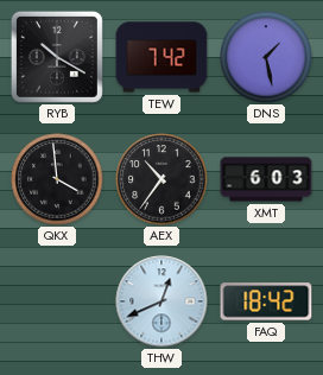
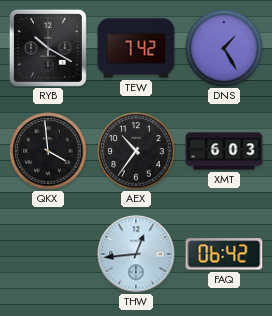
DNS: 1:28 -> 1:25
THW: 12:41 -> 12:44
FAQ: 18:42 -> 06:42
